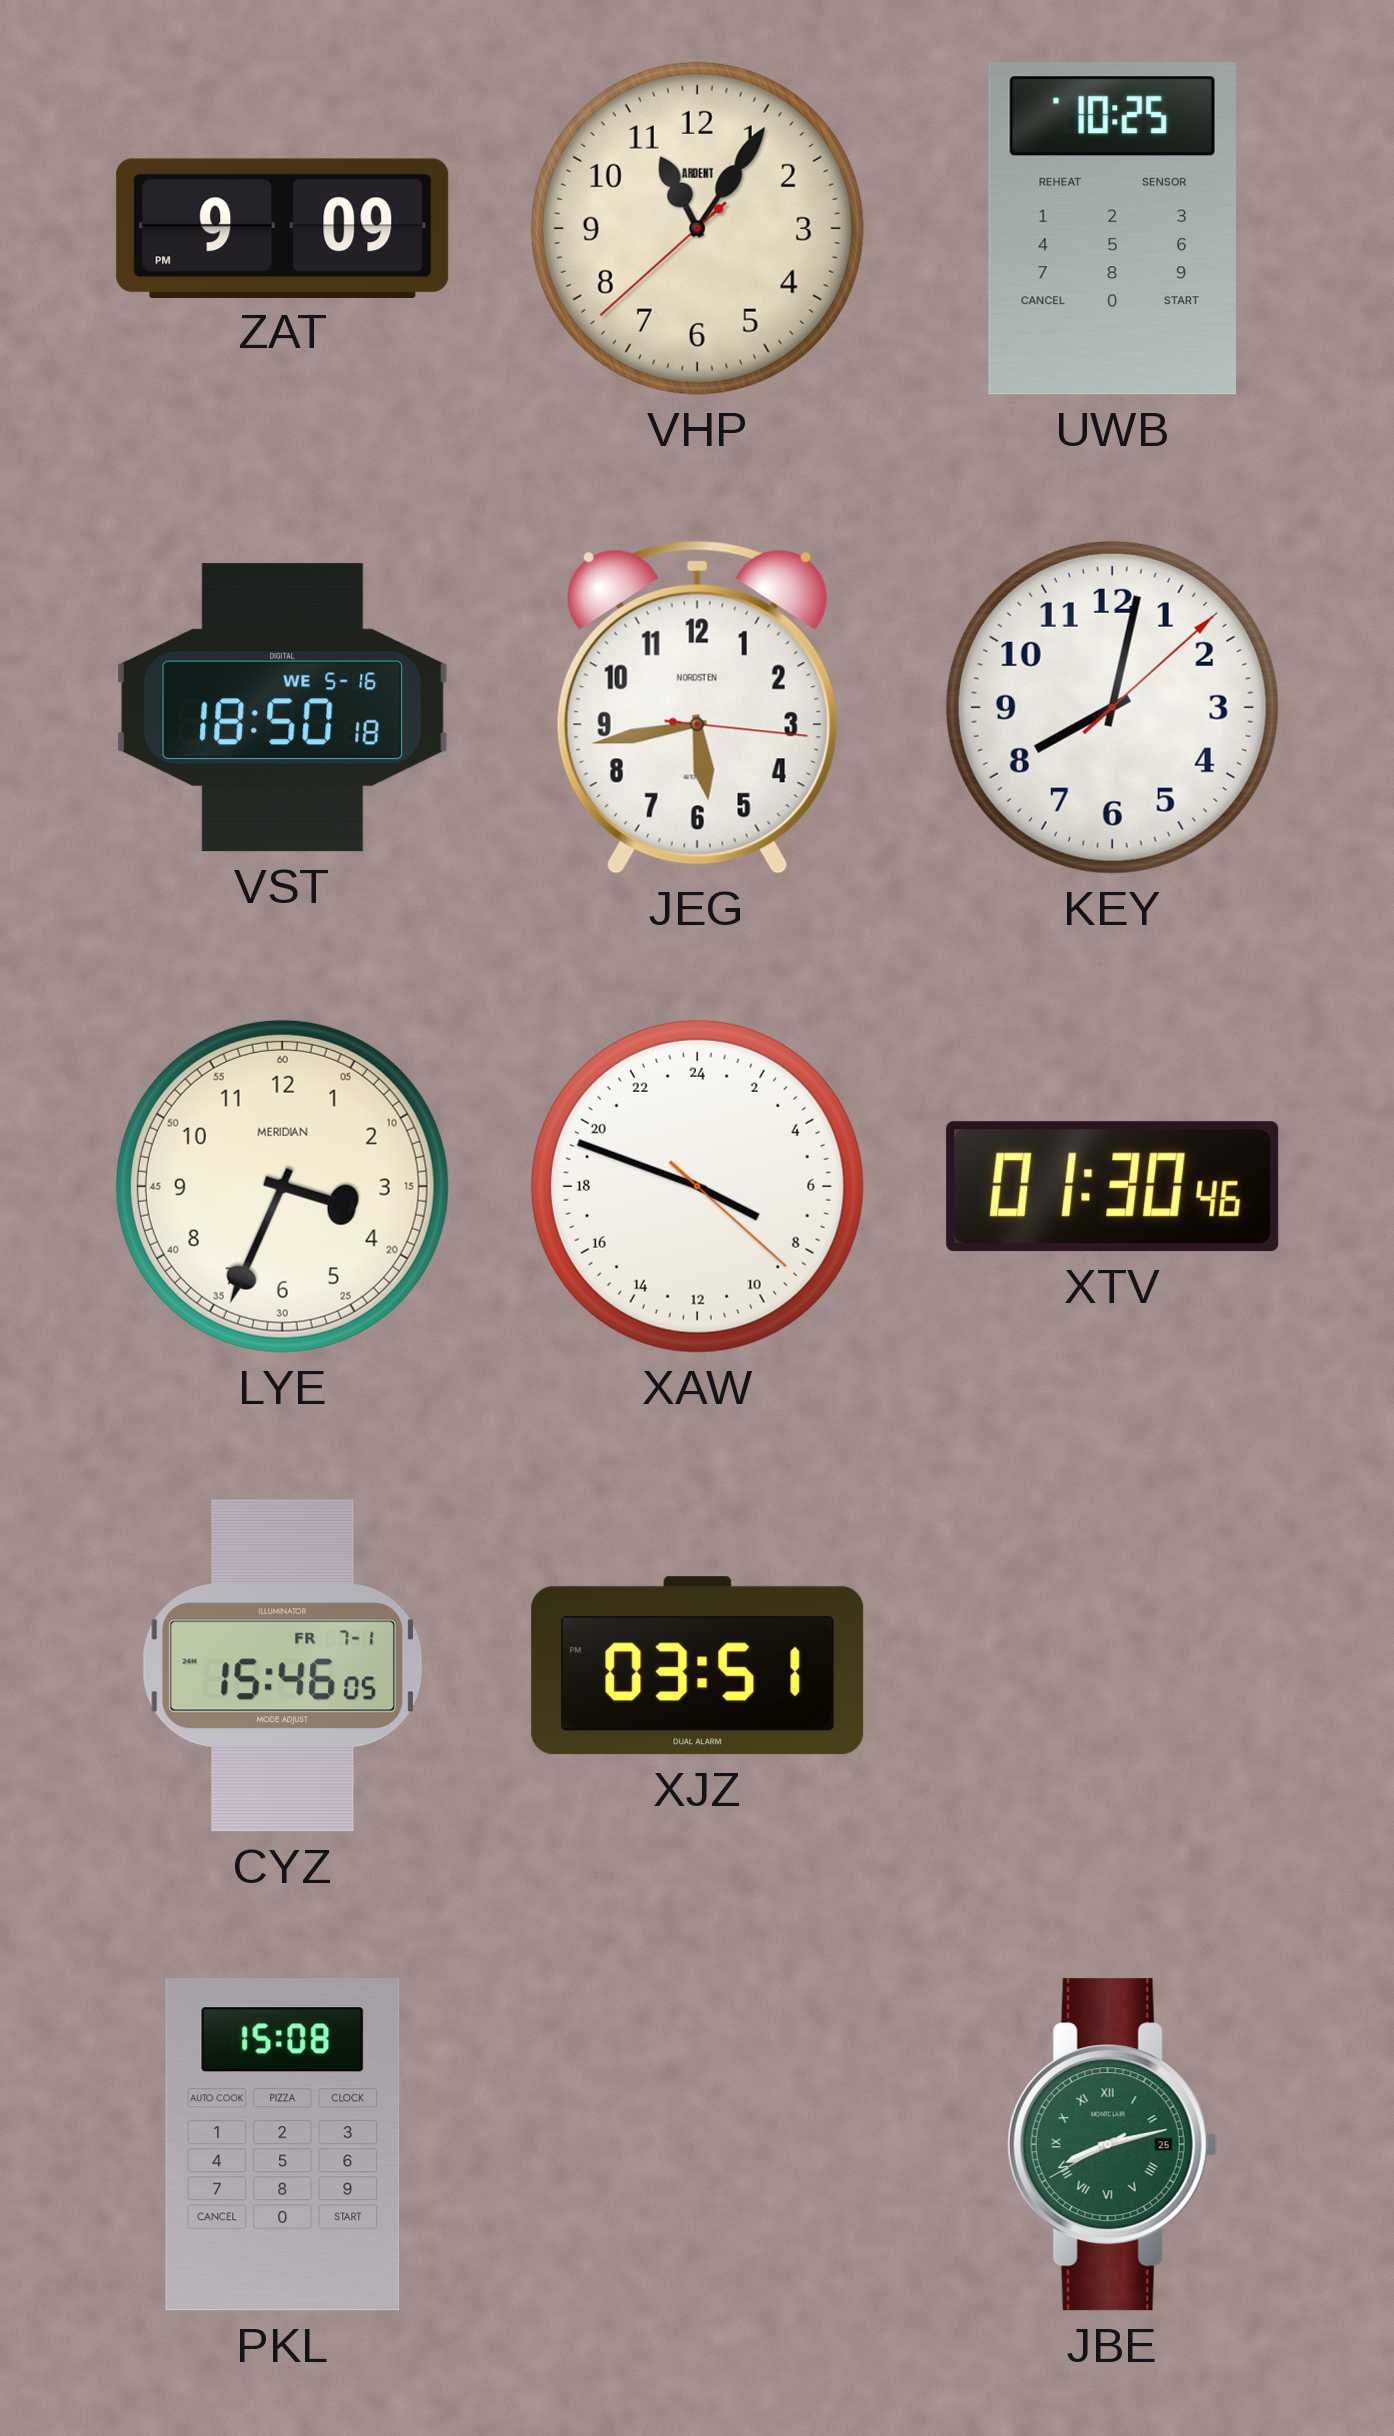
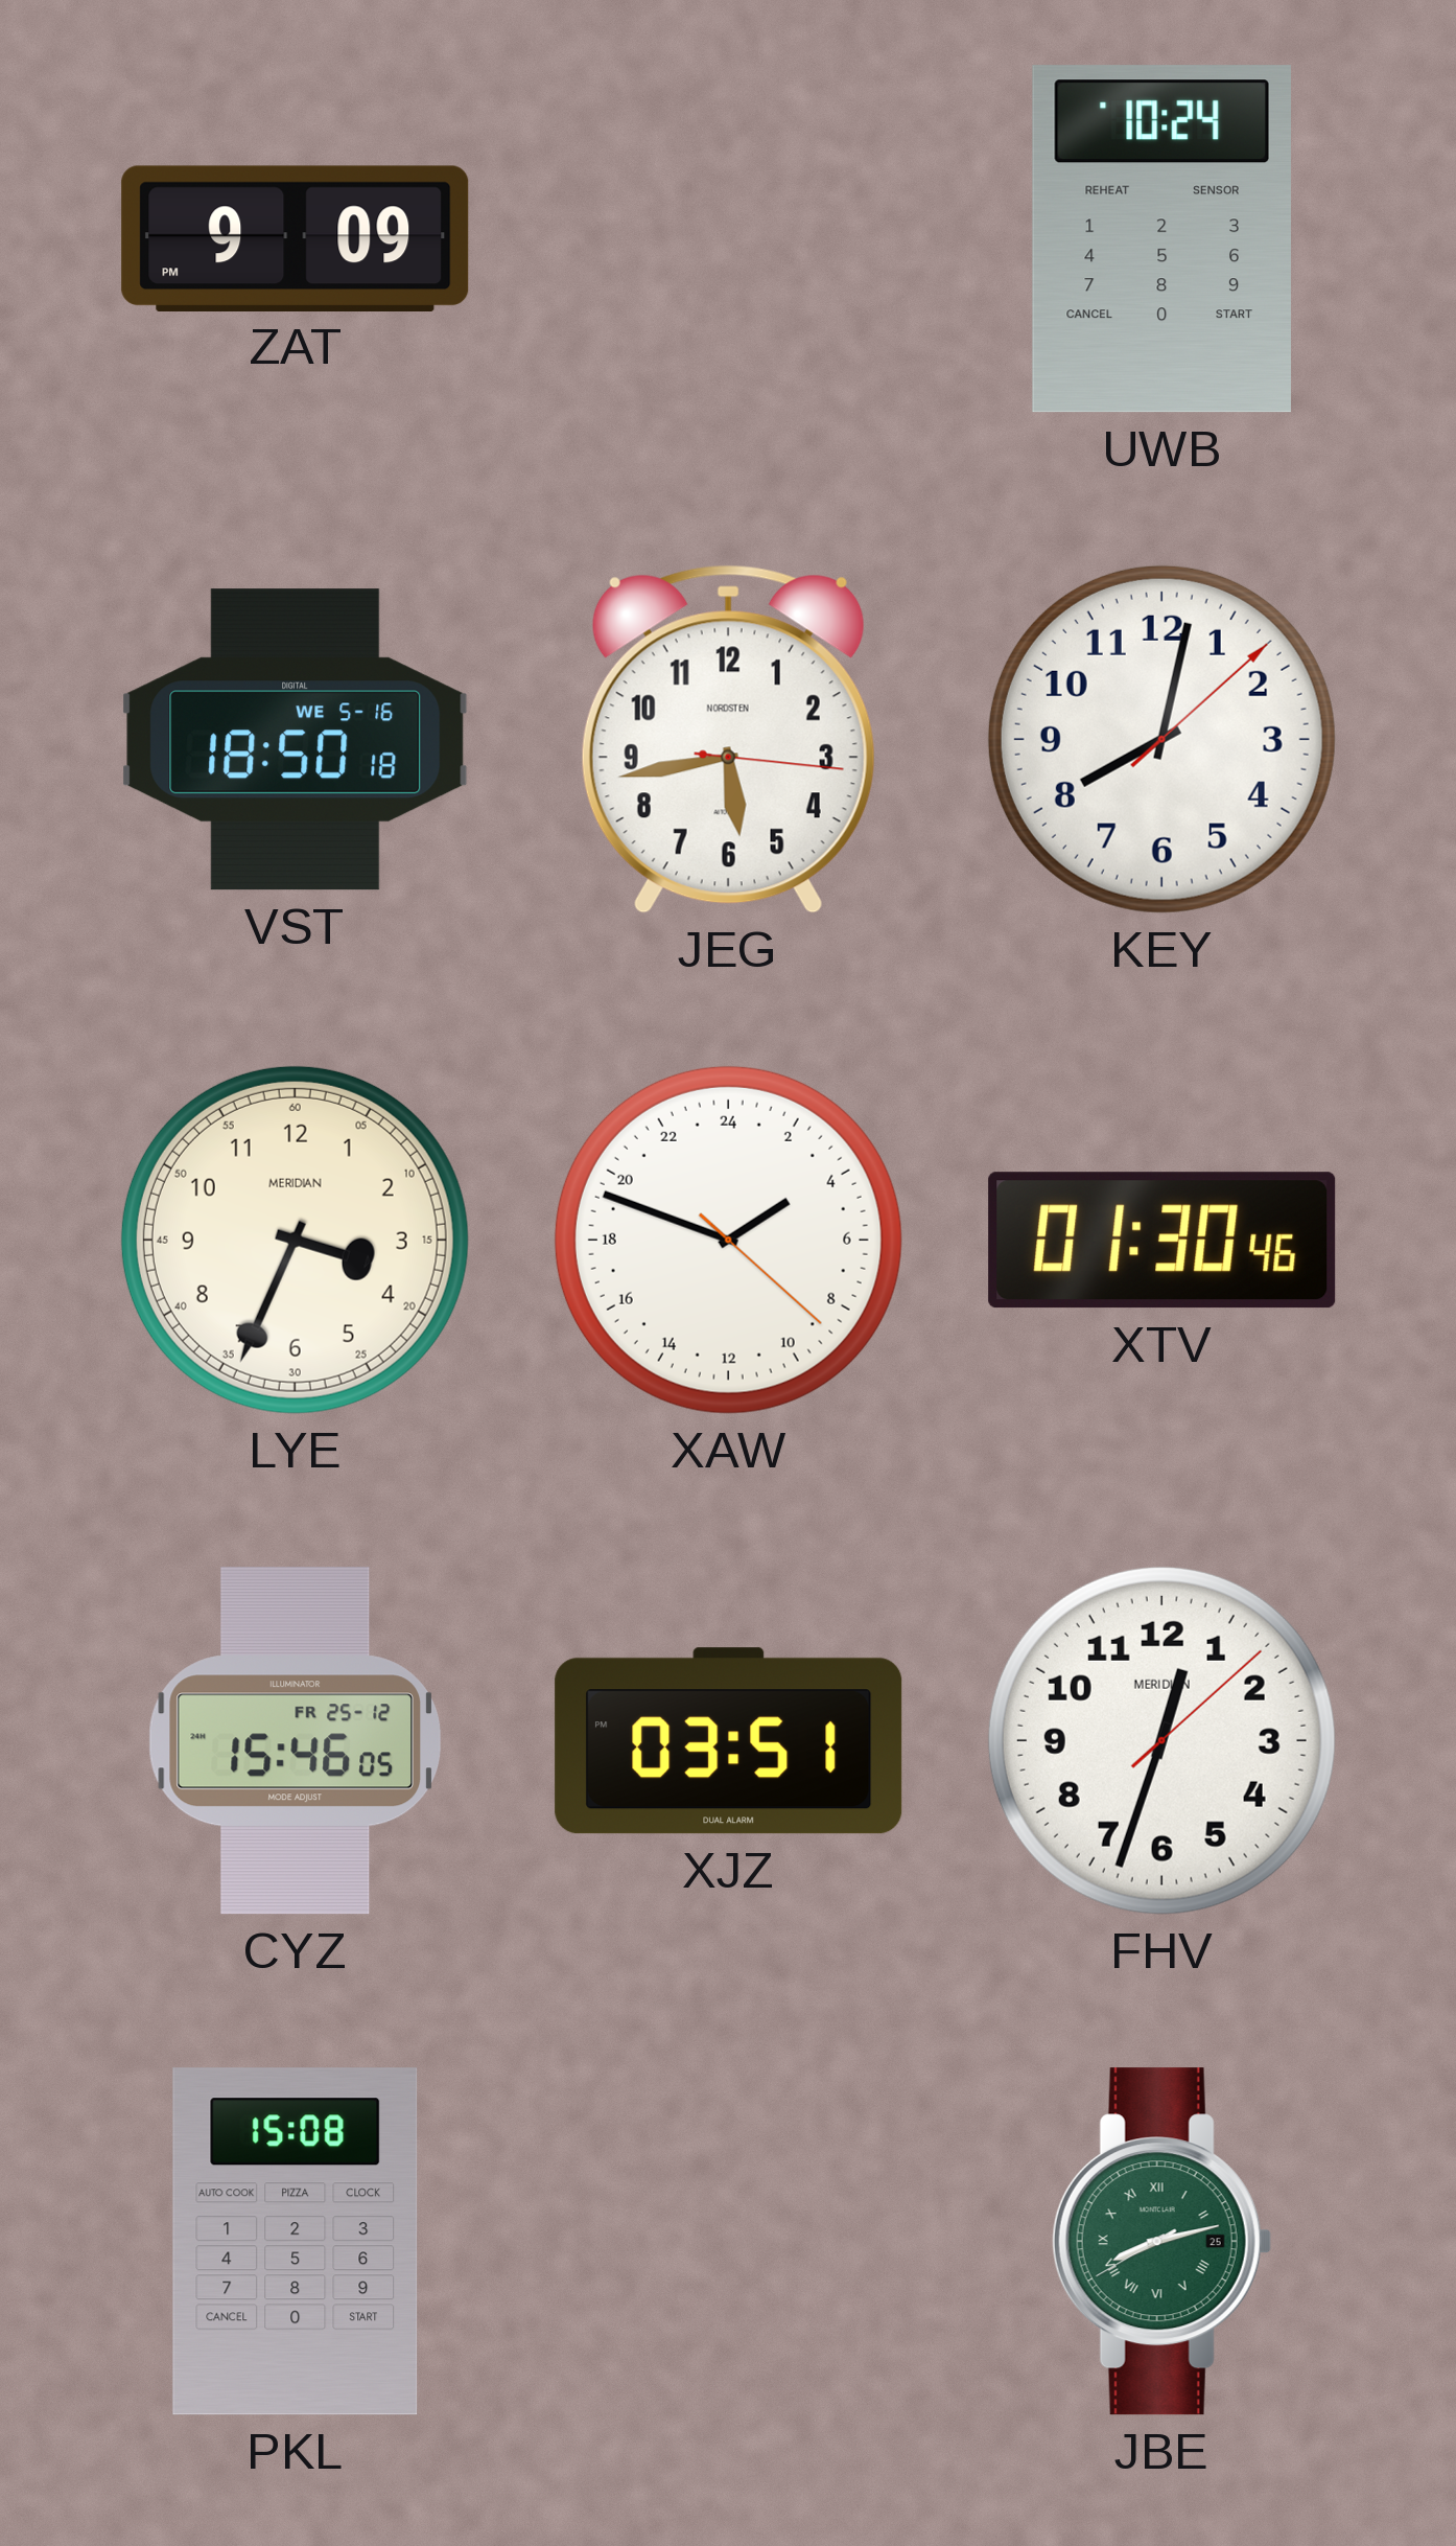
VHP: 11:05 -> none
UWB: 10:25 -> 10:24
XAW: 7:48 -> 3:48
CYZ date: FR 7-1 -> FR 25-12
FHV: none -> 12:33
